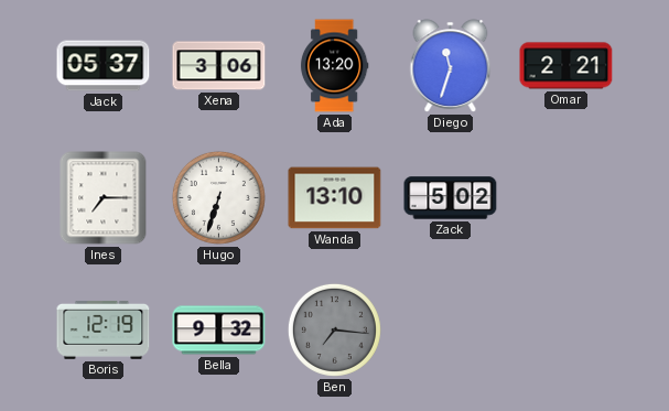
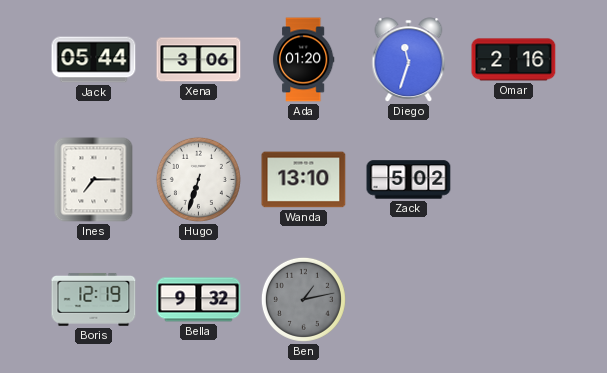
Jack: 05:37 -> 05:44
Ada: 13:20 -> 01:20
Omar: 2:21 -> 2:16
Ben: 7:16 -> 1:13
